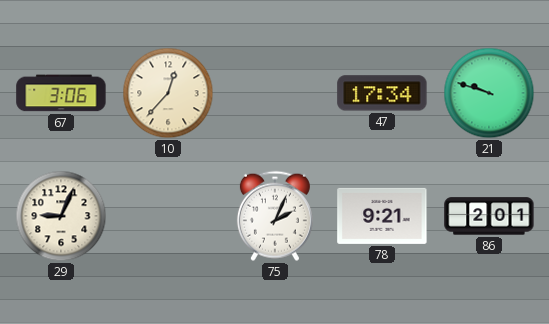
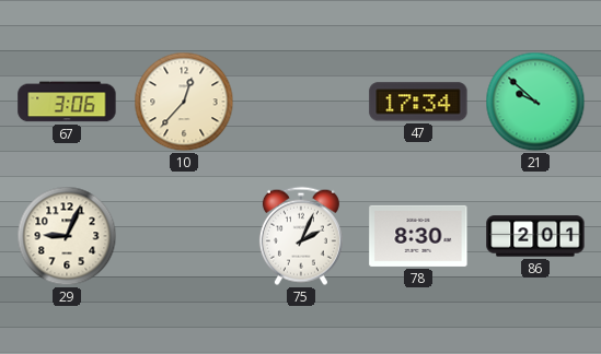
21: 9:48 -> 9:52
78: 9:21 -> 8:30
